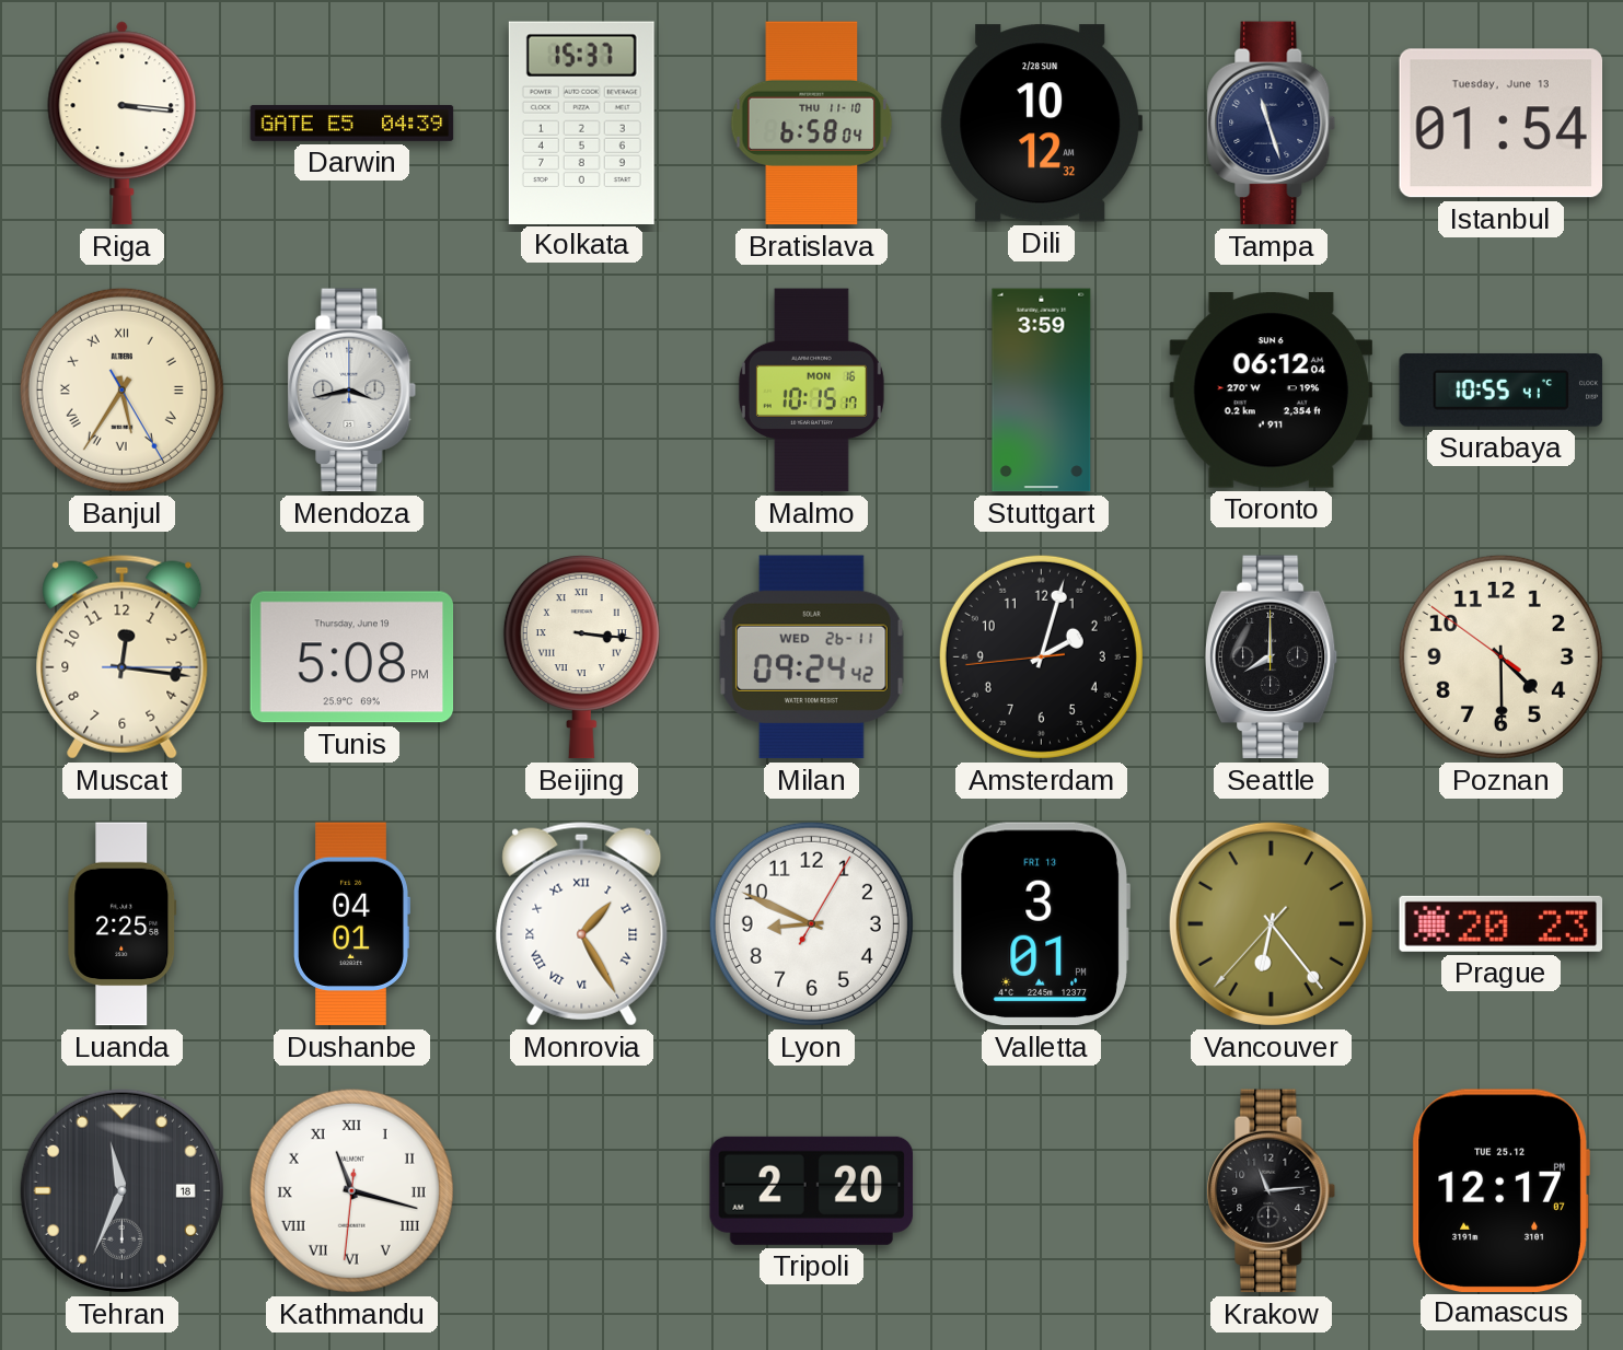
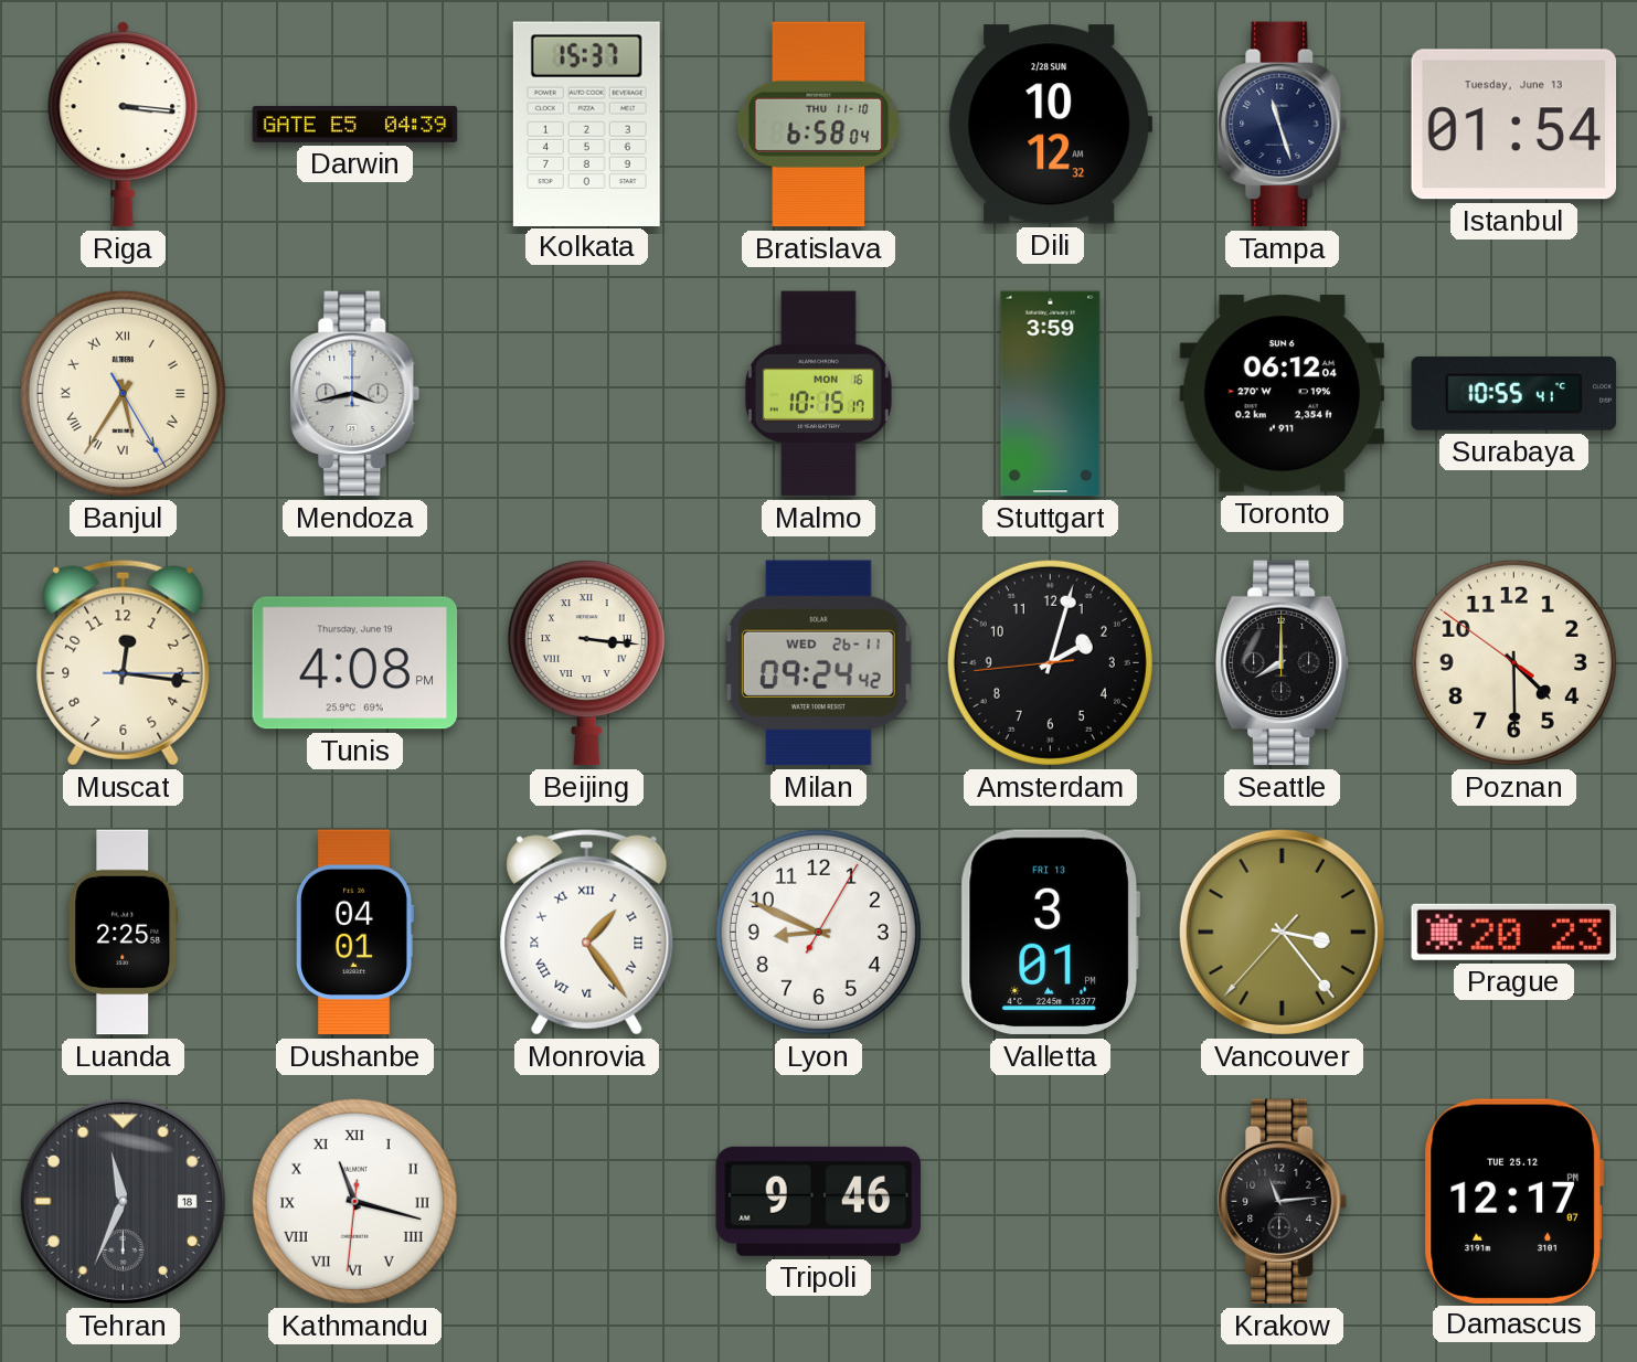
Tunis: 5:08 -> 4:08
Monrovia: 1:25 -> 1:24
Vancouver: 6:23 -> 3:23
Tripoli: 2:20 -> 9:46
